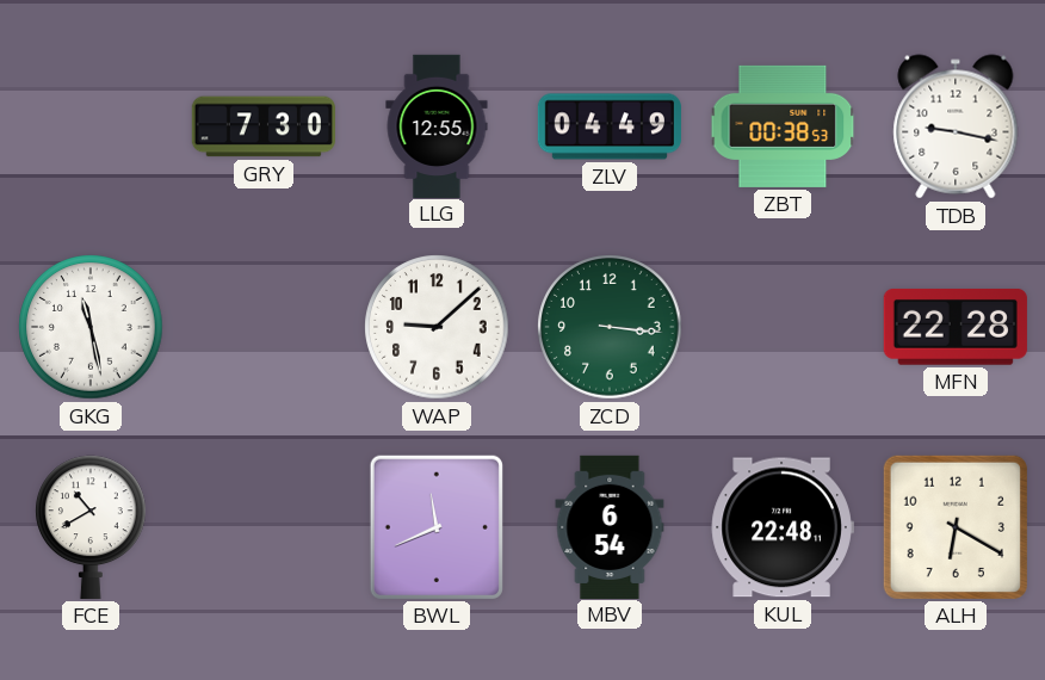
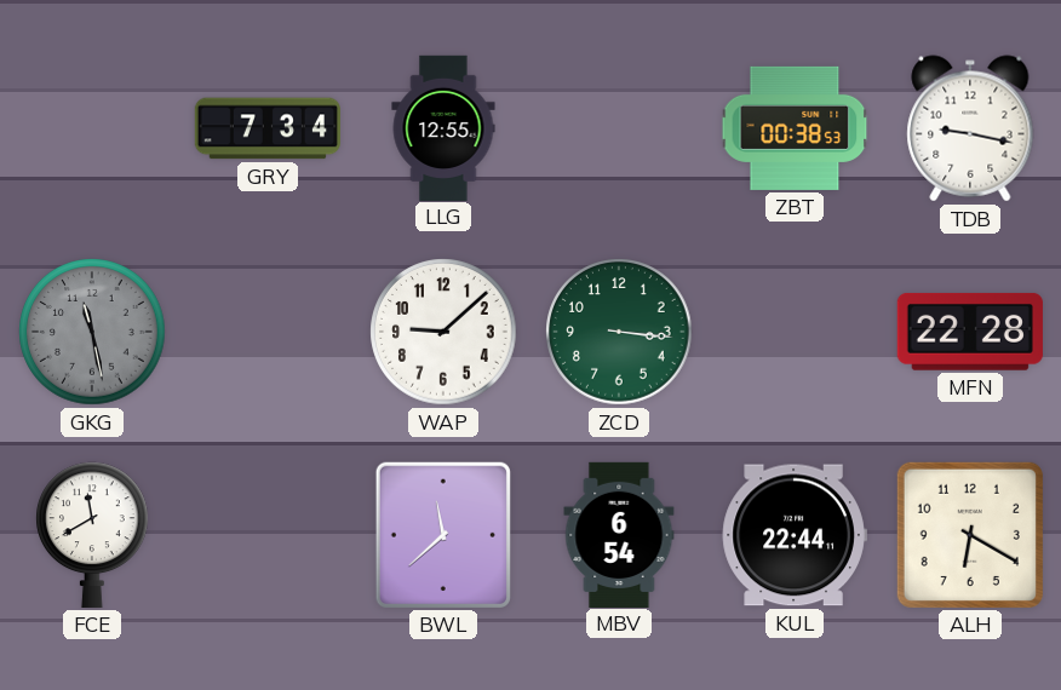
GRY: 7:30 -> 7:34
ZLV: 04:49 -> none
GKG dial: white -> grey
FCE: 10:40 -> 11:40
BWL: 11:41 -> 11:38
KUL: 22:48 -> 22:44
